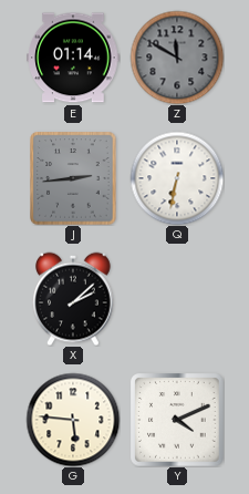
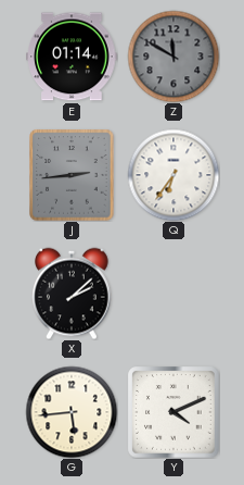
Q: 6:32 -> 6:36
G: 5:46 -> 5:44
